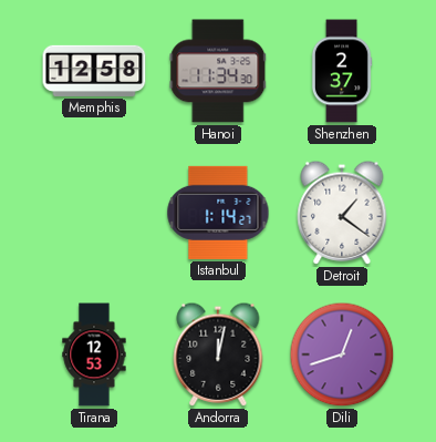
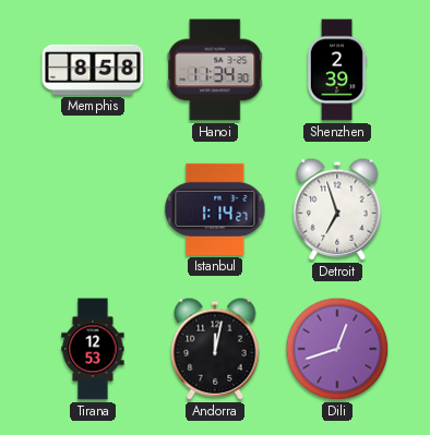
Memphis: 12:58 -> 8:58
Shenzhen: 2:37 -> 2:39
Detroit: 1:21 -> 6:57
